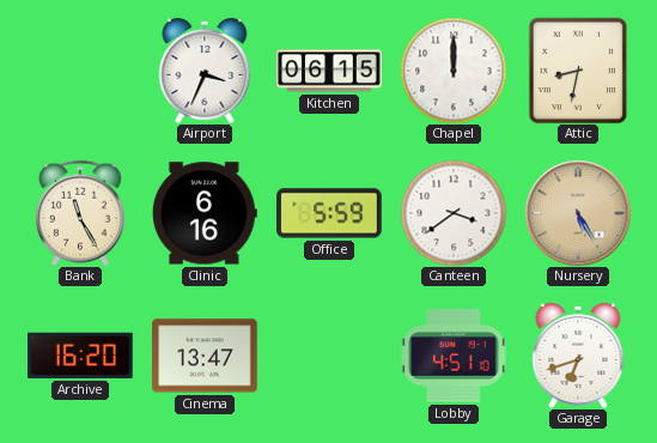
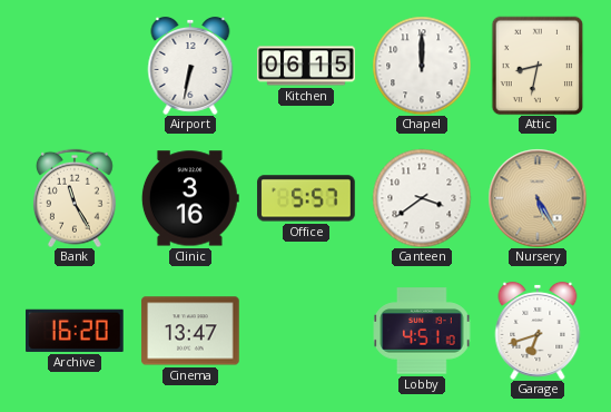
Airport: 3:34 -> 6:32
Clinic: 6:16 -> 3:16
Office: 5:59 -> 5:57
